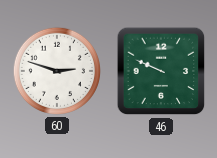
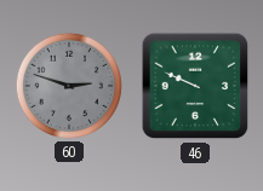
60 dial: white -> grey
